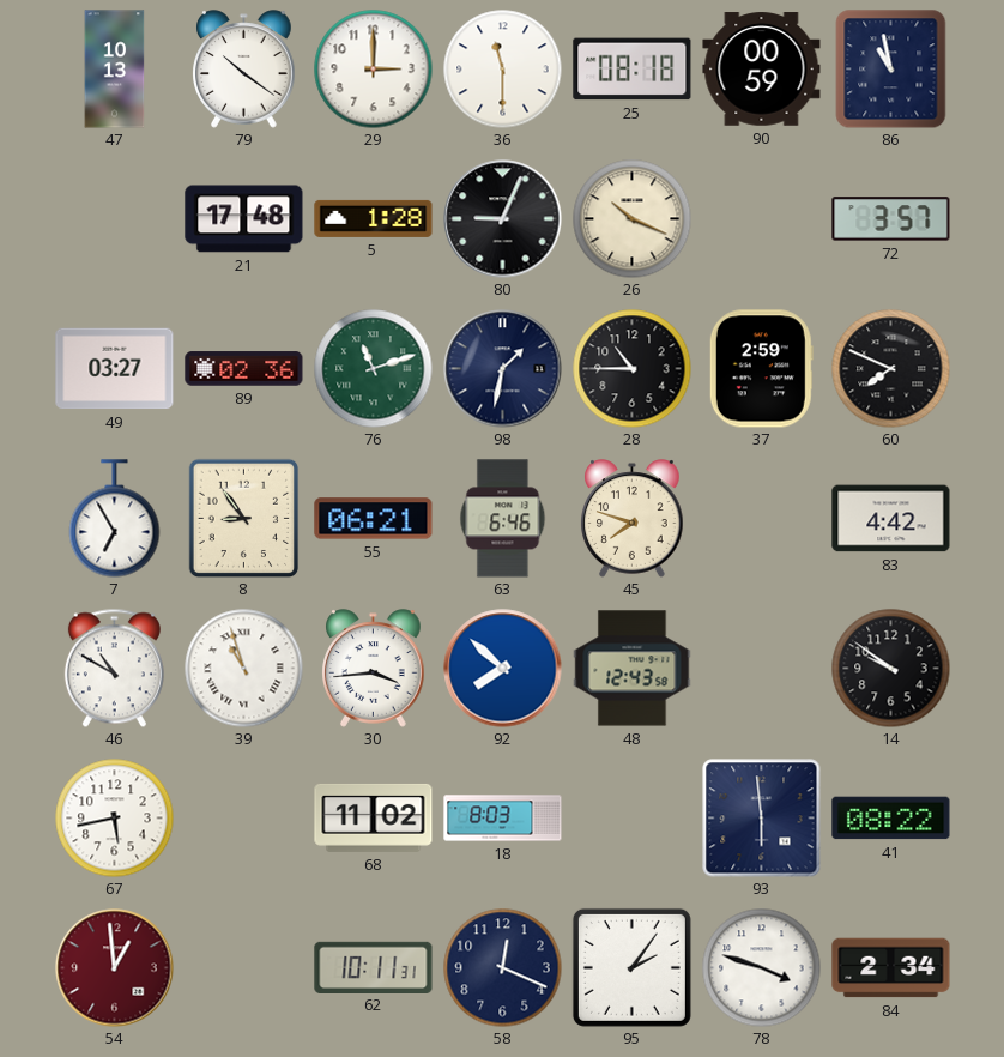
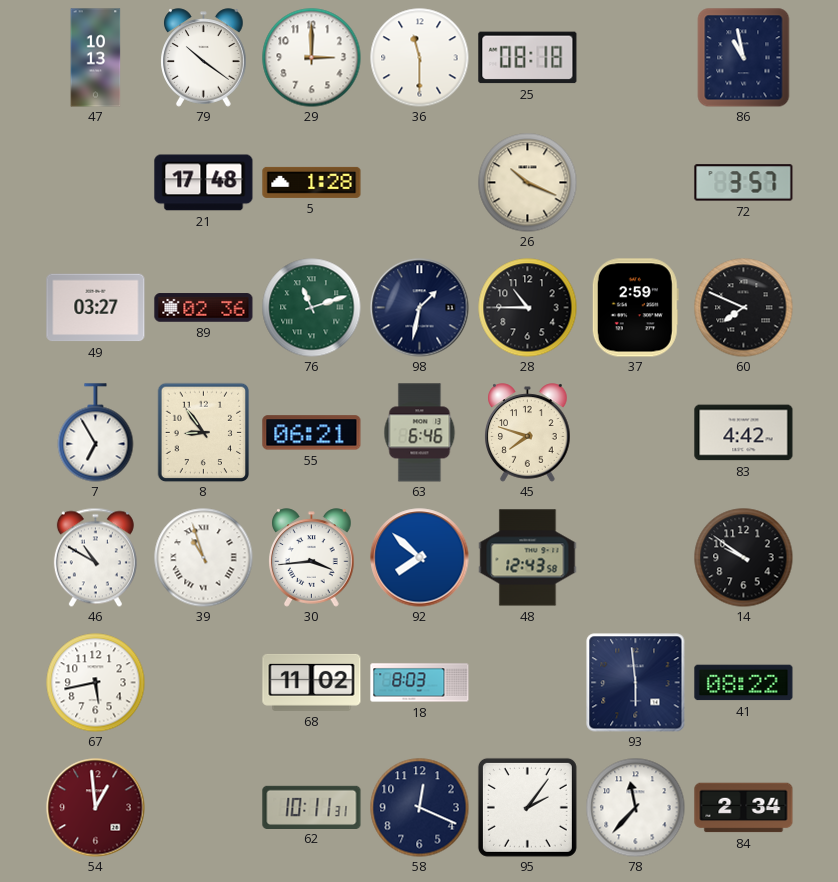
90: 00:59 -> none
80: 9:04 -> none
78: 3:48 -> 11:37
